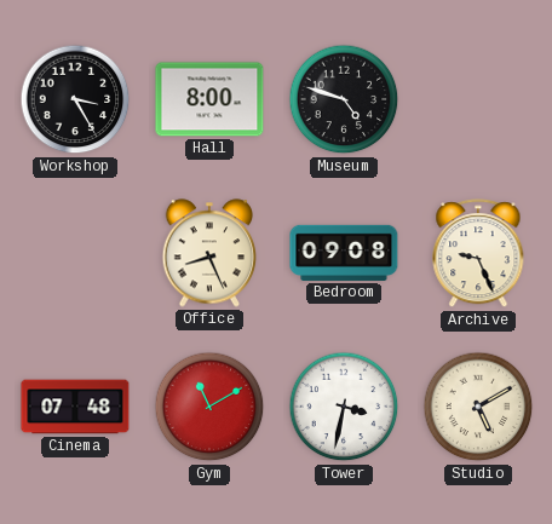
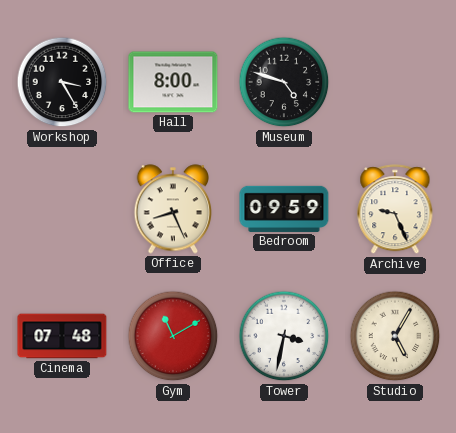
Bedroom: 09:08 -> 09:59
Studio: 5:10 -> 5:05
